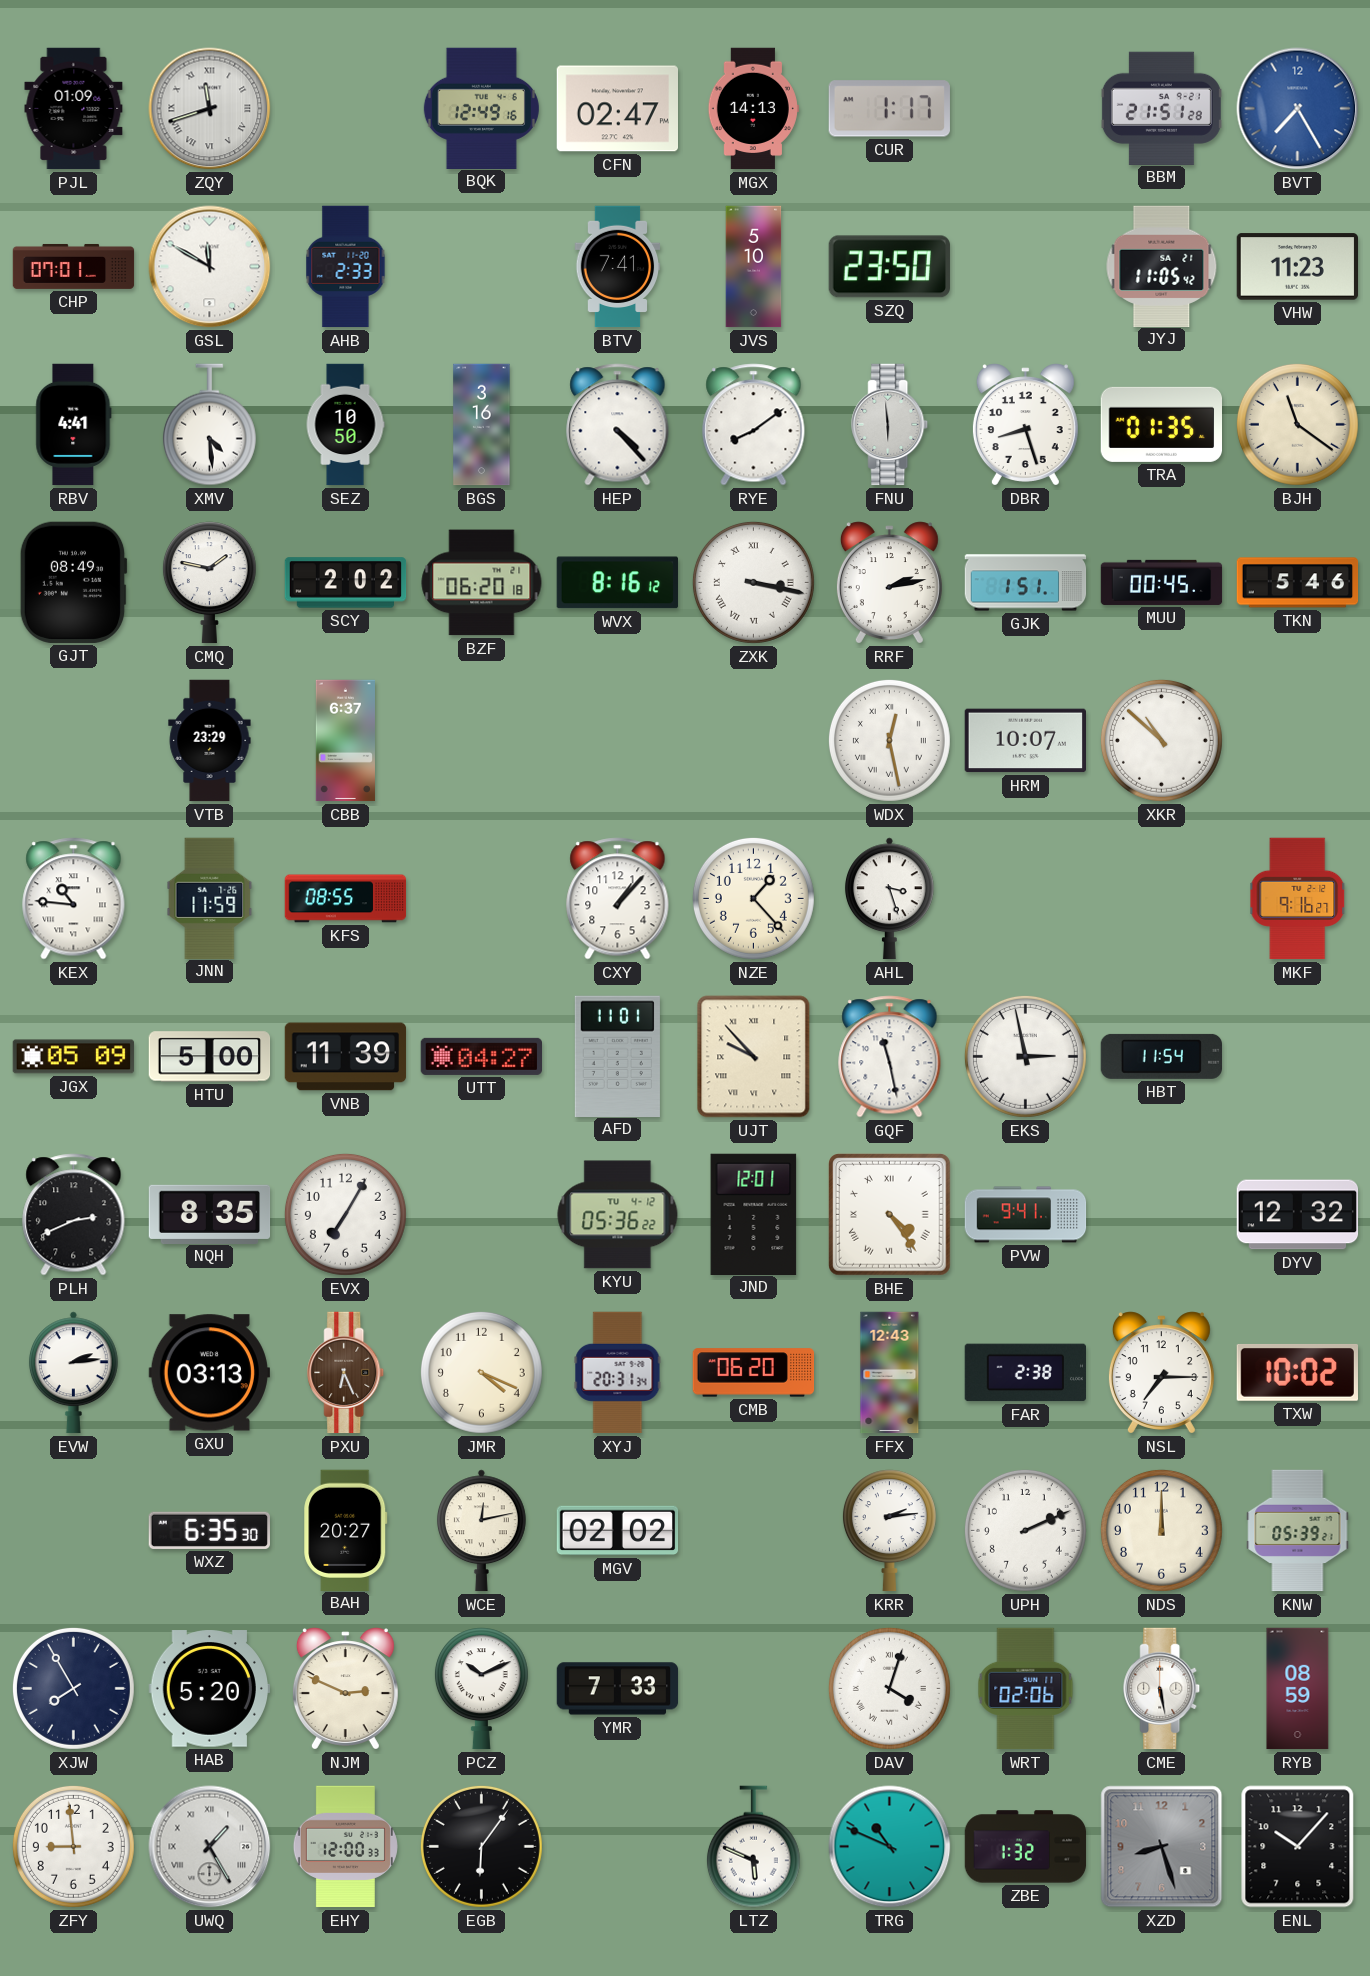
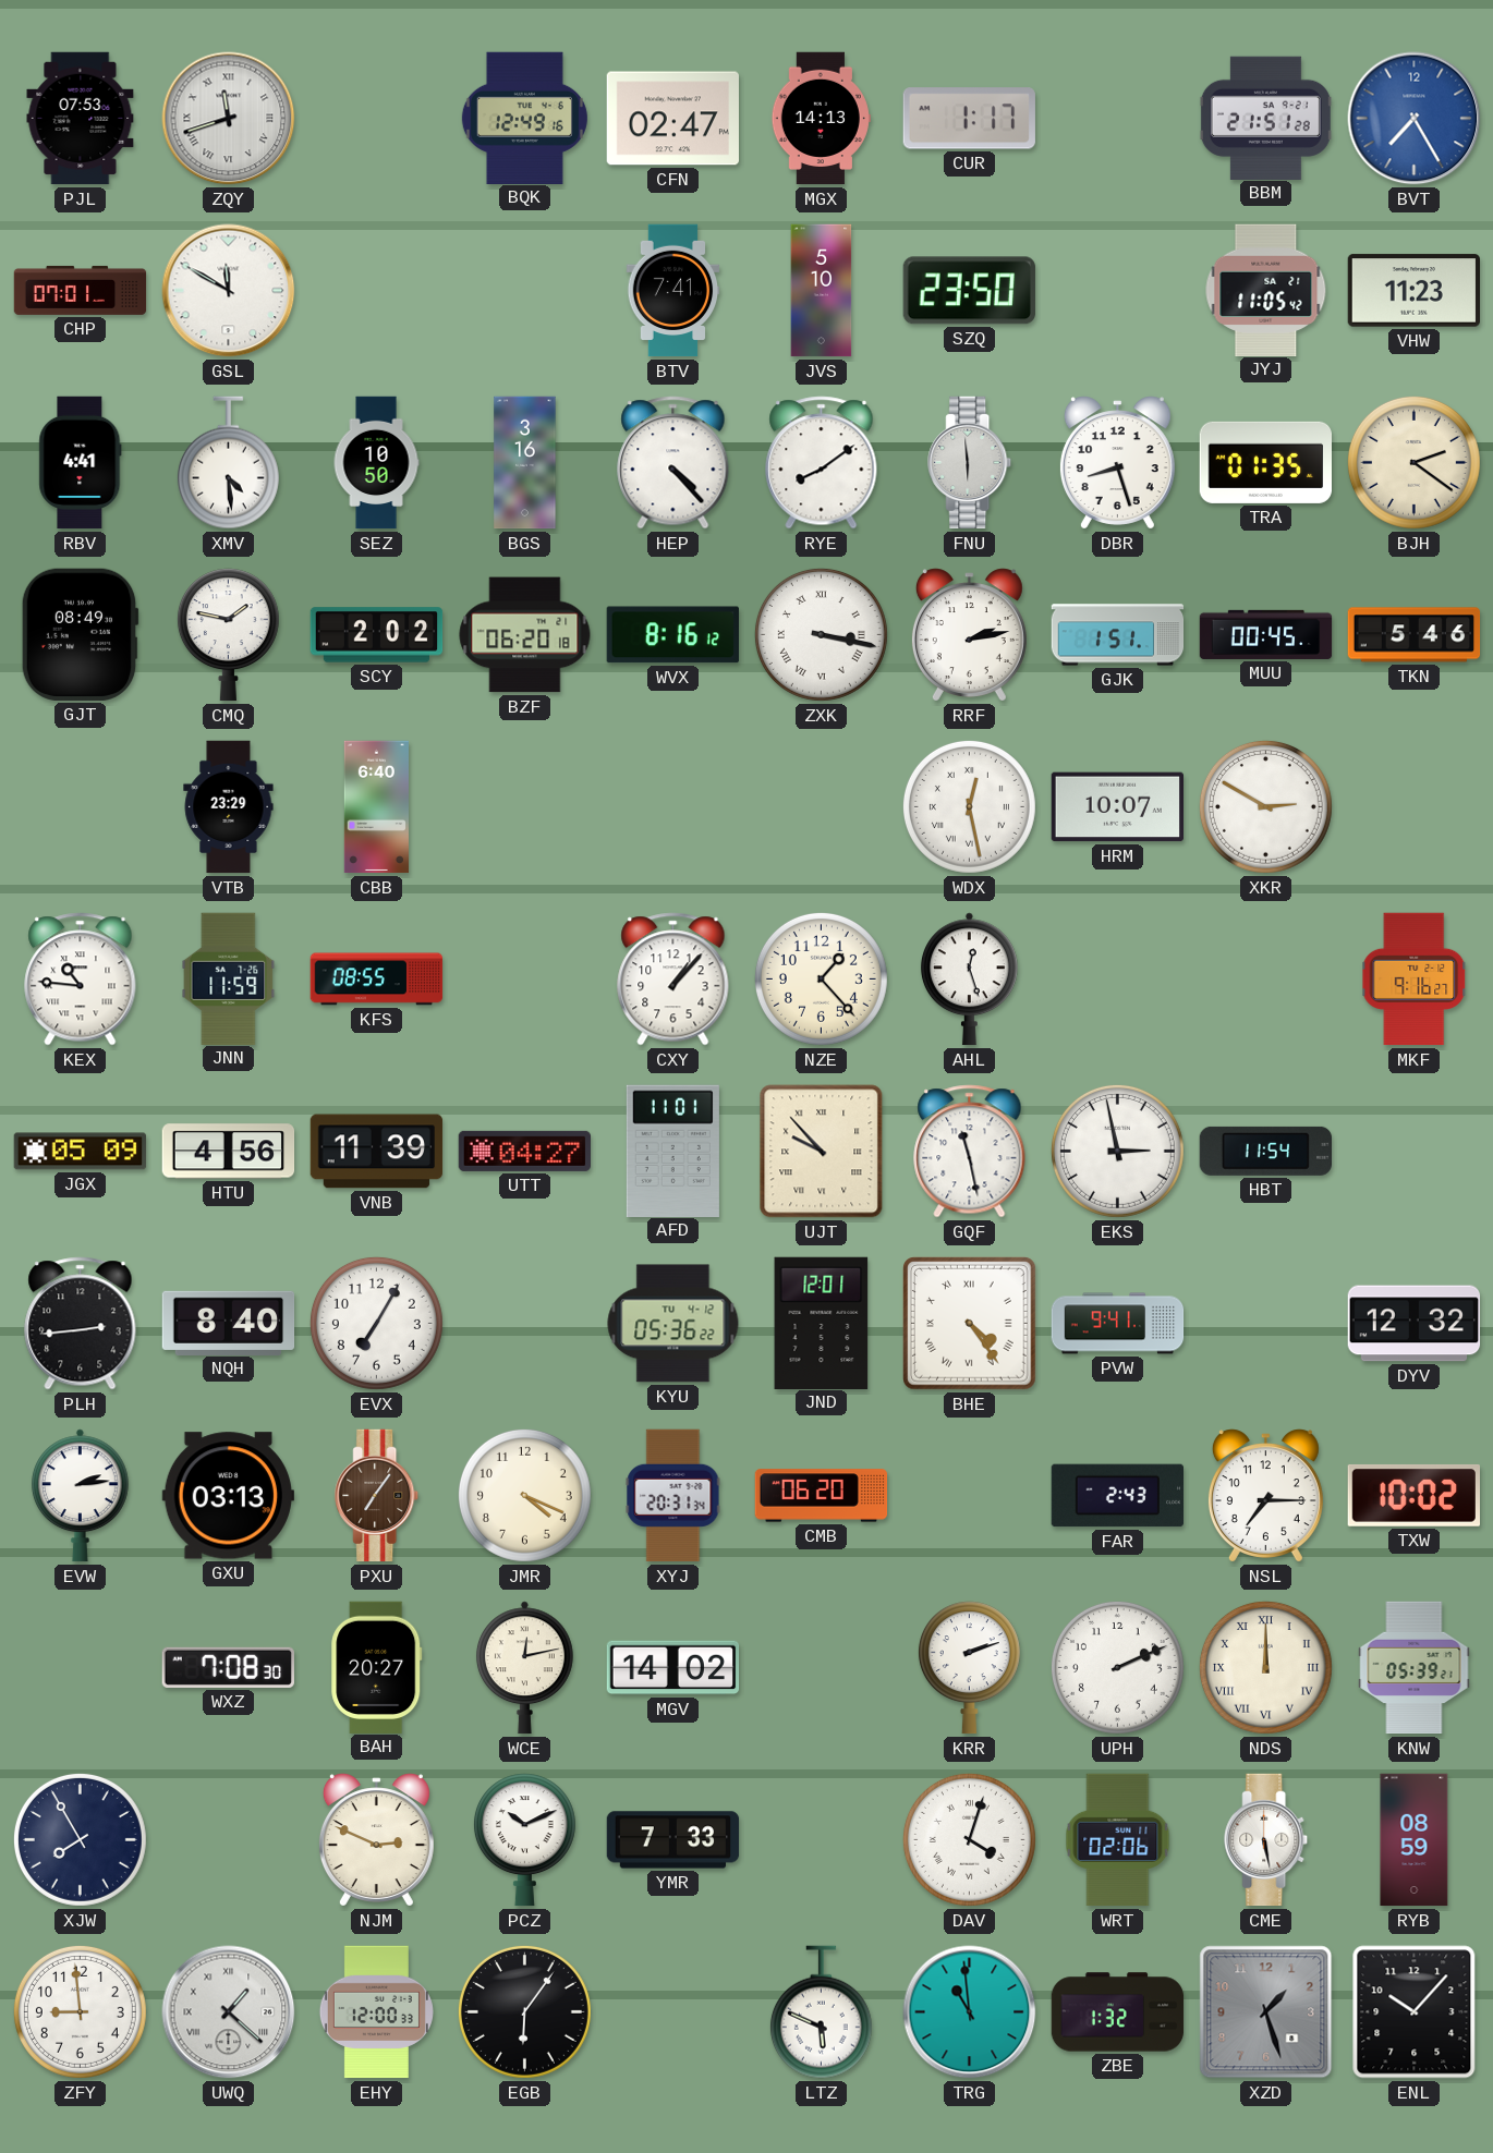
PJL: 01:09 -> 07:53
AHB: 2:33 -> none
BJH: 11:21 -> 2:21
CBB: 6:37 -> 6:40
XKR: 10:52 -> 2:50
AHL: 3:27 -> 12:27
HTU: 5:00 -> 4:56
PLH: 2:41 -> 2:44
NQH: 8:35 -> 8:40
PXU: 6:26 -> 7:06
FFX: 12:43 -> none
FAR: 2:38 -> 2:43
WXZ: 6:35 -> 7:08
MGV: 02:02 -> 14:02
KRR: 2:14 -> 2:12
NDS numerals: Arabic -> Roman
HAB: 5:20 -> none
UWQ: 1:25 -> 1:22
TRG: 10:49 -> 10:59
XZD: 8:27 -> 1:27
